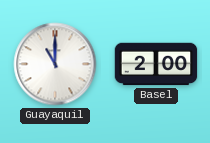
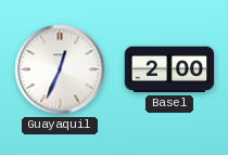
Guayaquil: 11:00 -> 12:34
